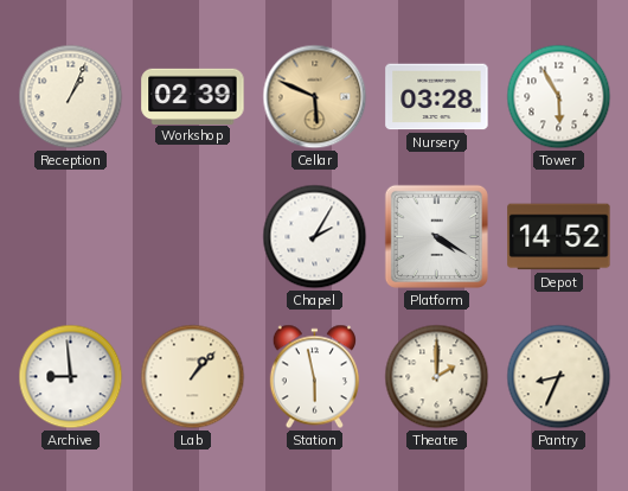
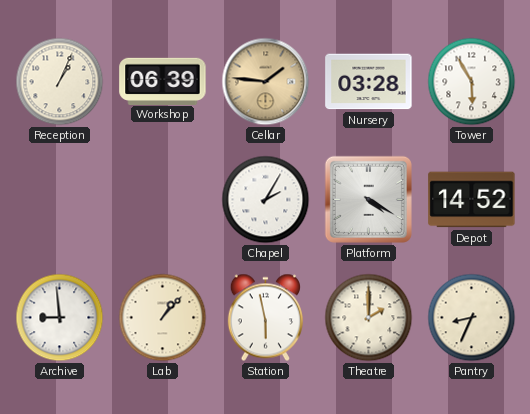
Workshop: 02:39 -> 06:39
Cellar: 5:49 -> 1:46
